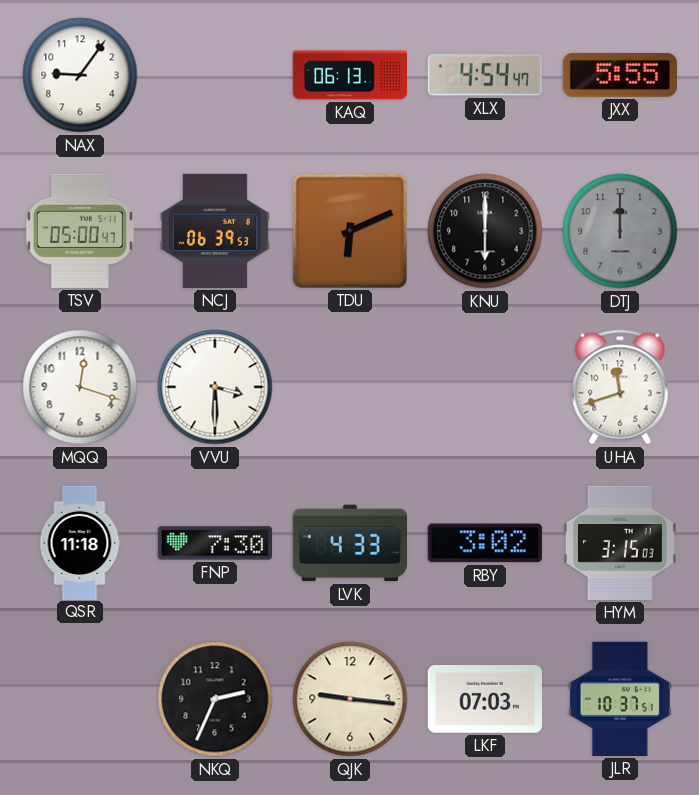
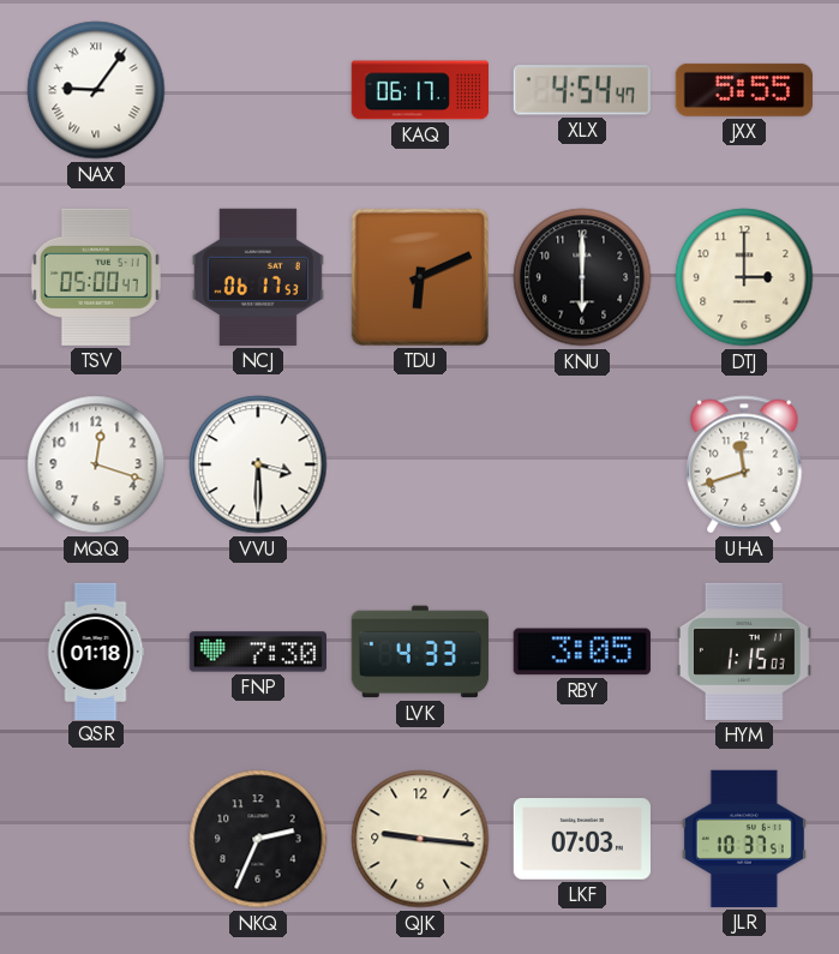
NAX numerals: Arabic -> Roman
KAQ: 06:13 -> 06:17
NCJ: 06:39 -> 06:17
DTJ: 12:00 -> 3:00
DTJ dial: grey -> cream
QSR: 11:18 -> 01:18
RBY: 3:02 -> 3:05
HYM: 3:15 -> 1:15
